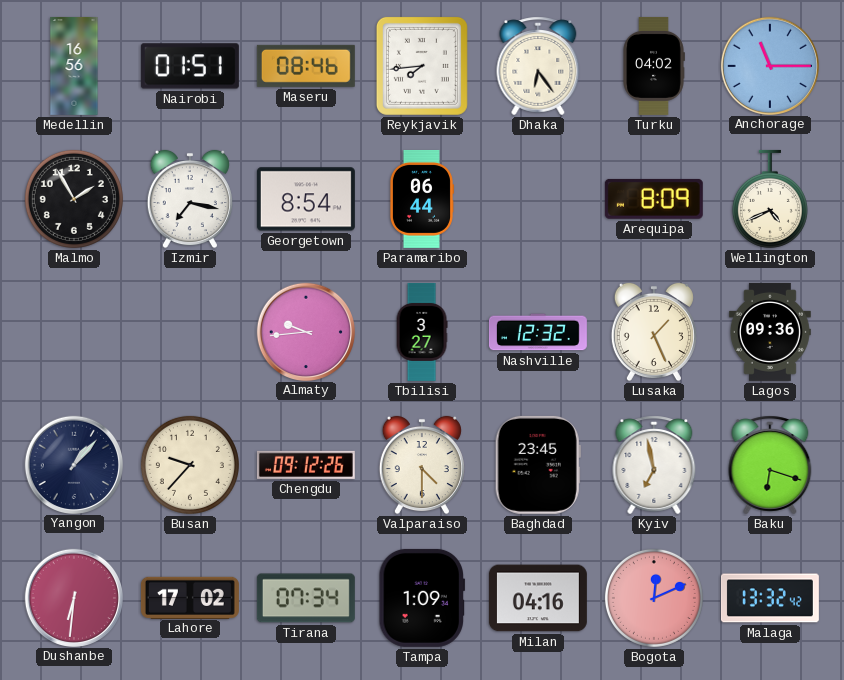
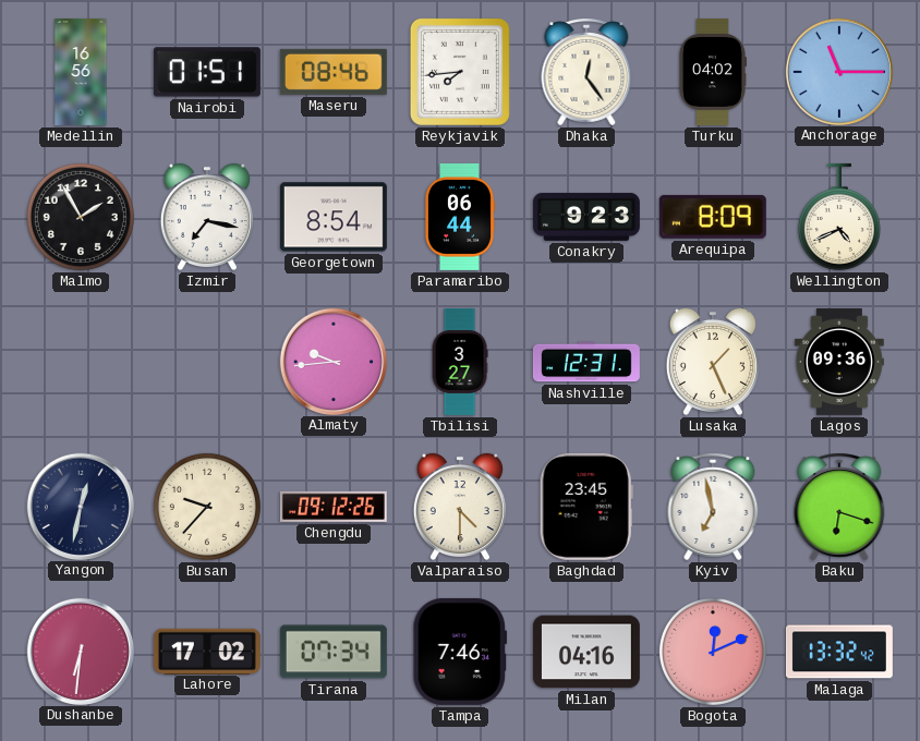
Dhaka: 6:24 -> 12:24
Conakry: none -> 9:23
Nashville: 12:32 -> 12:31
Yangon: 1:07 -> 12:32
Tampa: 1:09 -> 7:46
